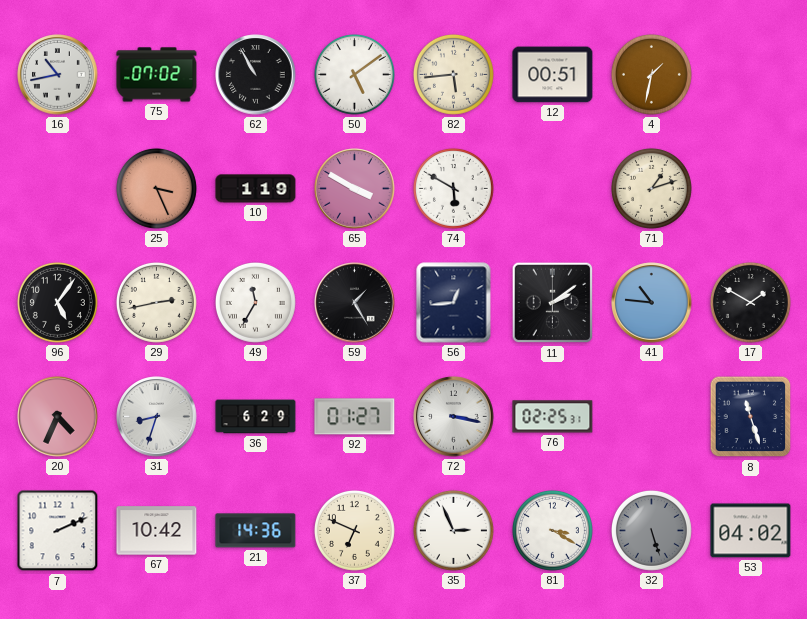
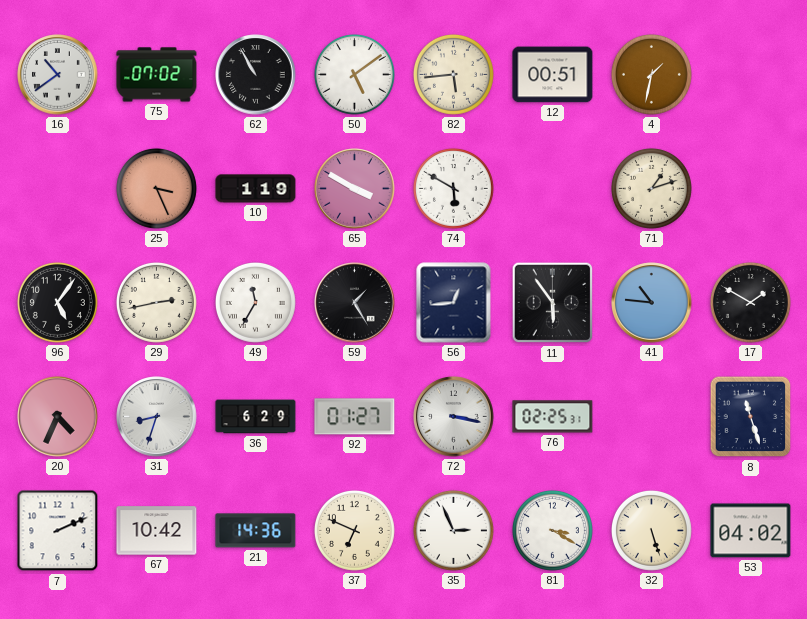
16: 10:43 -> 10:39
11: 2:09 -> 5:54
32 dial: grey -> cream
